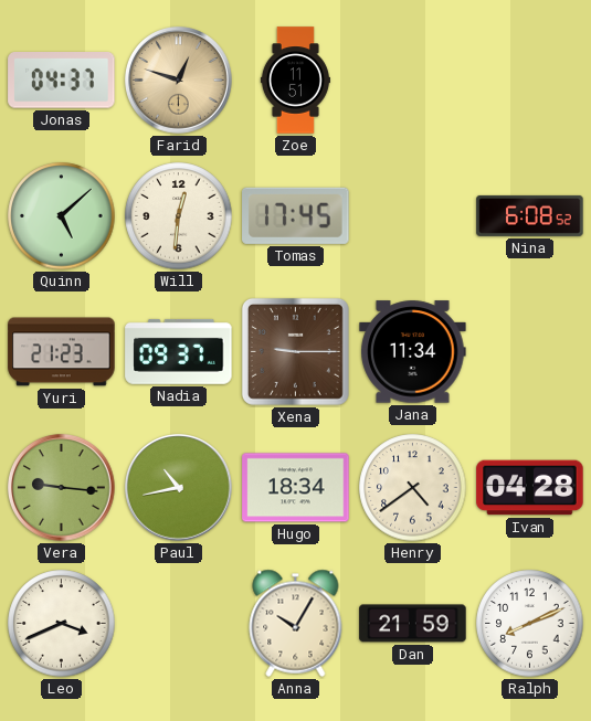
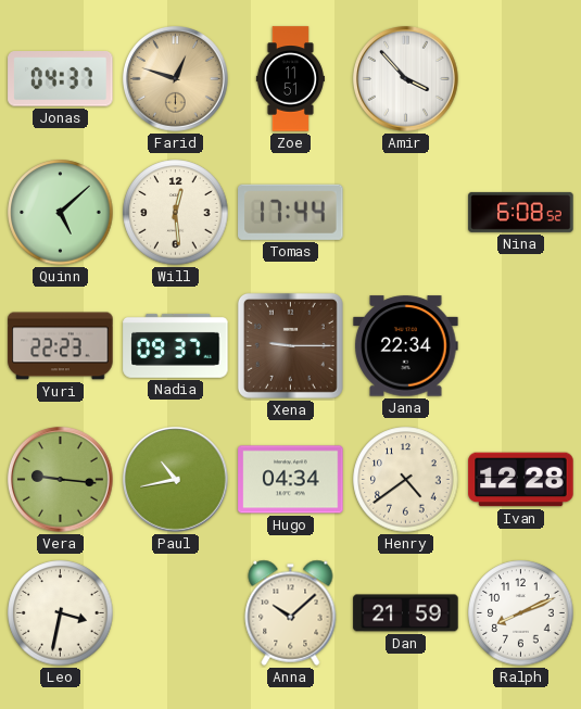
Amir: none -> 3:53
Will: 12:31 -> 12:29
Tomas: 17:45 -> 17:44
Yuri: 21:23 -> 22:23
Jana: 11:34 -> 22:34
Hugo: 18:34 -> 04:34
Ivan: 04:28 -> 12:28
Leo: 3:41 -> 3:32
Anna: 10:05 -> 10:08
